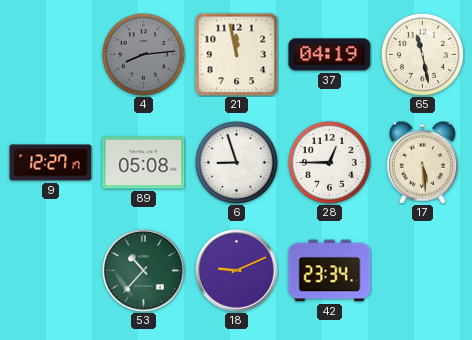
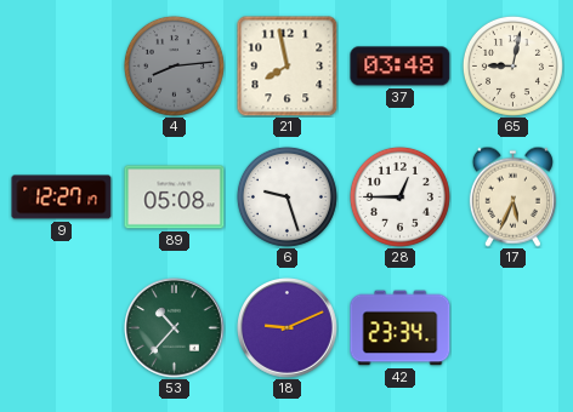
21: 11:58 -> 7:58
37: 04:19 -> 03:48
65: 11:28 -> 9:02
6: 8:57 -> 9:27
17: 5:29 -> 5:34
